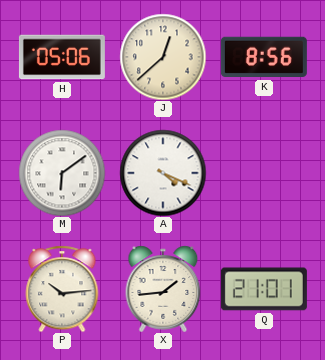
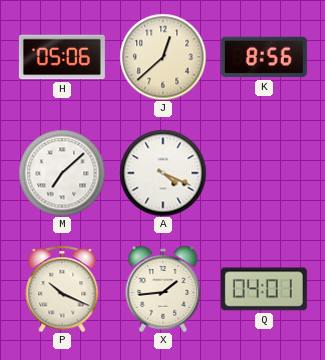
M: 6:09 -> 7:08
P: 10:14 -> 10:19
Q: 21:01 -> 04:01
